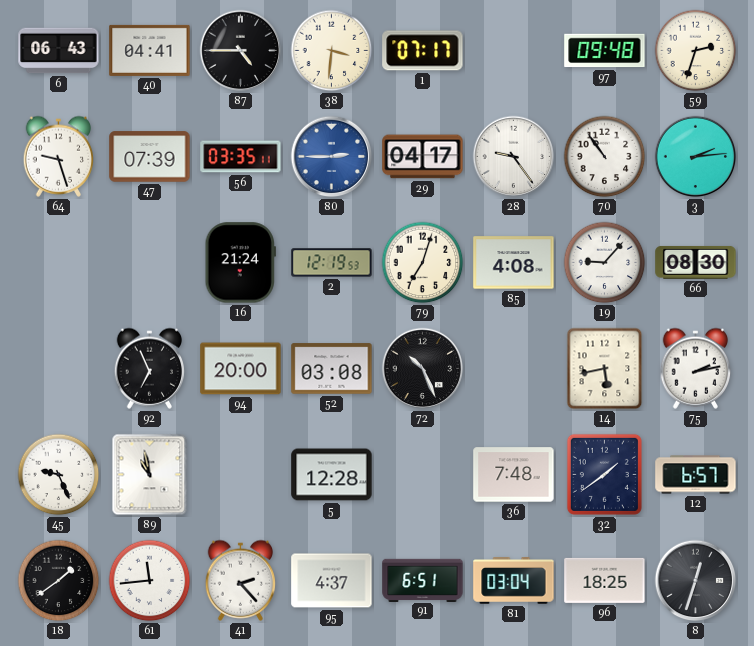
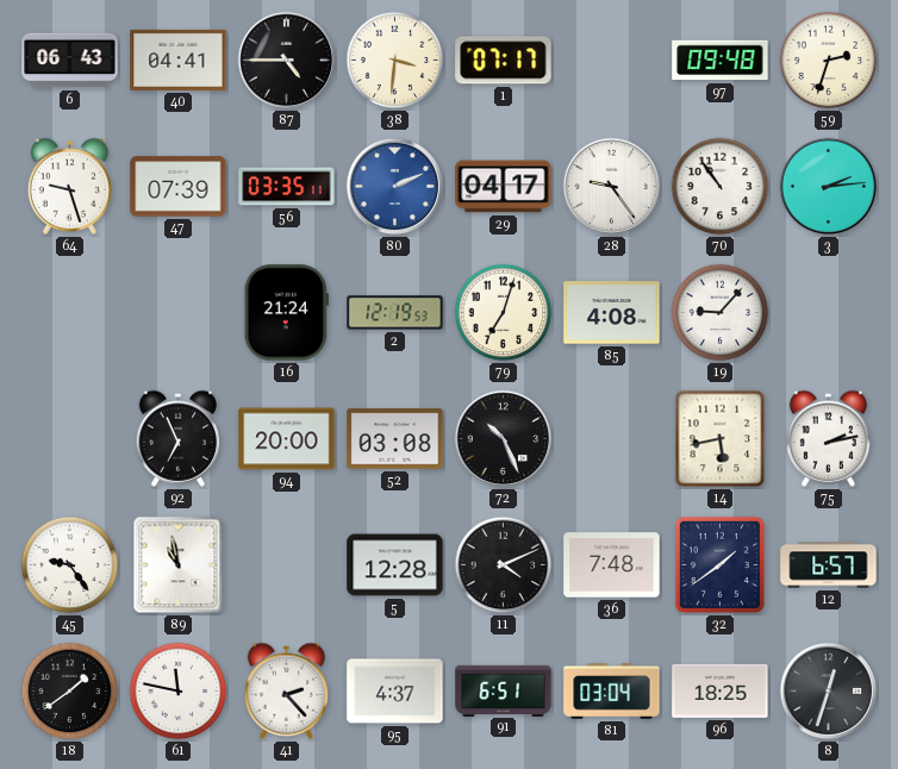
80: 2:45 -> 2:11
66: 08:30 -> none
45: 9:26 -> 9:24
11: none -> 4:11
61: 11:44 -> 11:47
